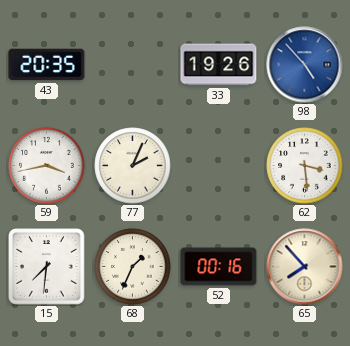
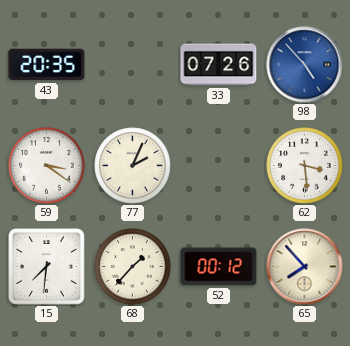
33: 19:26 -> 07:26
59: 3:43 -> 3:21
68: 1:34 -> 1:37
52: 00:16 -> 00:12
